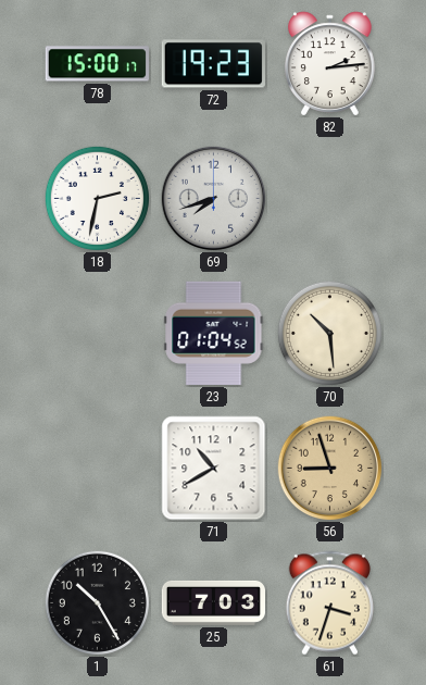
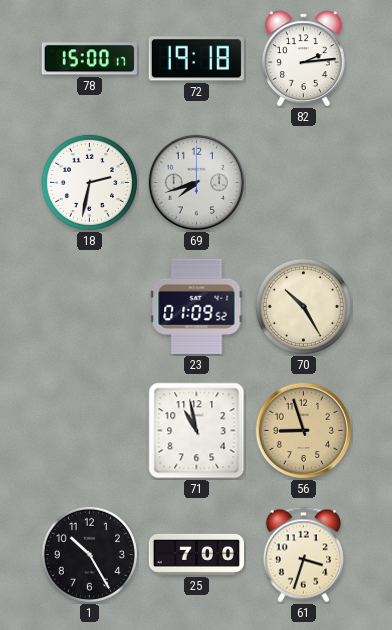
72: 19:23 -> 19:18
23: 01:04 -> 01:09
70: 10:29 -> 10:25
71: 10:40 -> 10:58
25: 7:03 -> 7:00
